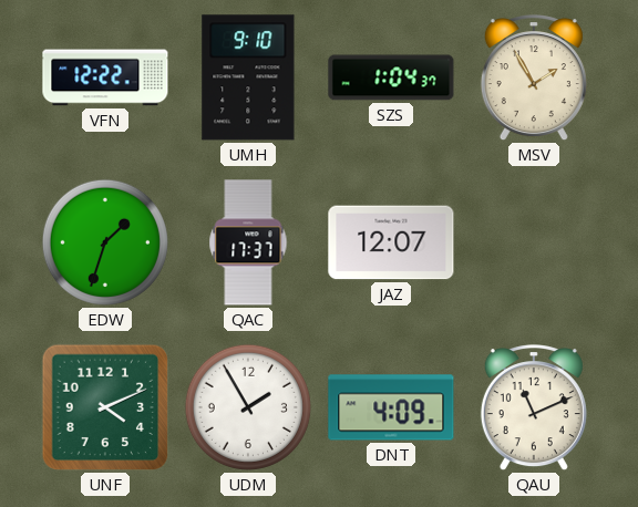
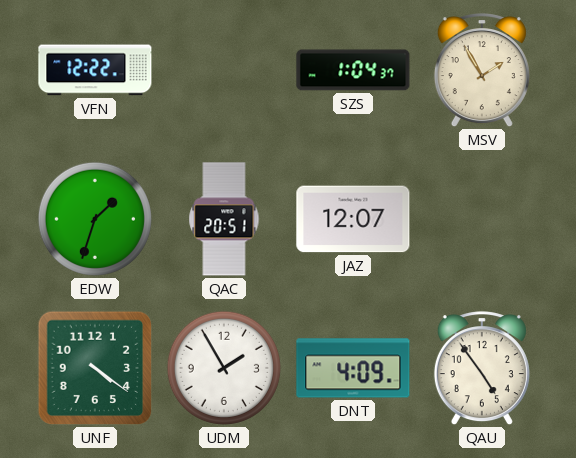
UMH: 9:10 -> none
QAC: 17:37 -> 20:51
UNF: 4:11 -> 4:21
QAU: 11:11 -> 4:54
